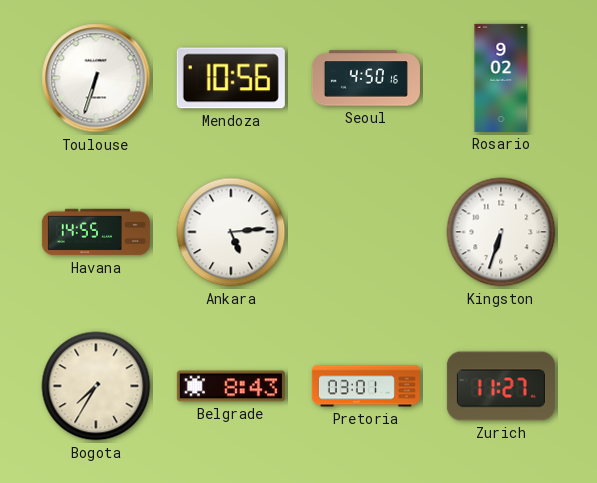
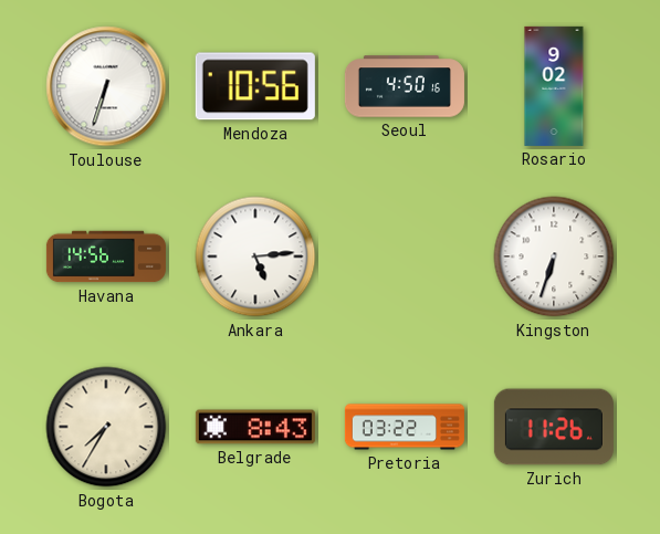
Havana: 14:55 -> 14:56
Pretoria: 03:01 -> 03:22
Zurich: 11:27 -> 11:26
